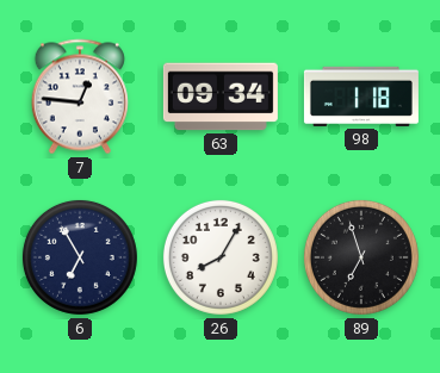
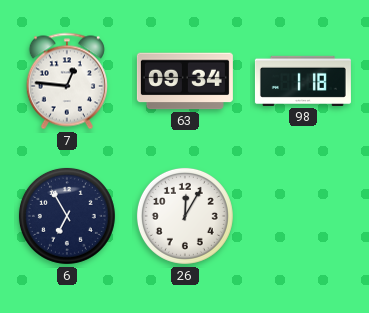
26: 8:05 -> 12:05
89: 6:57 -> none
